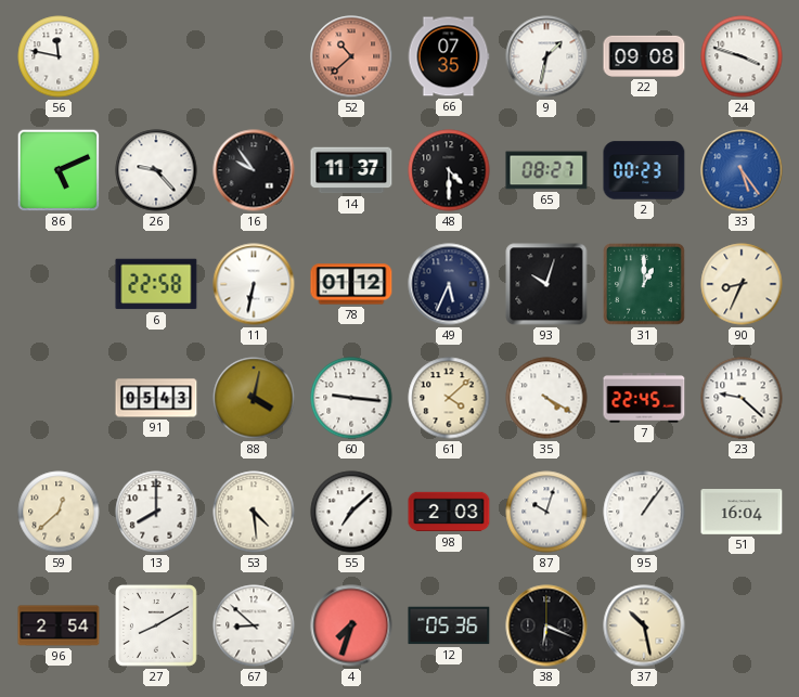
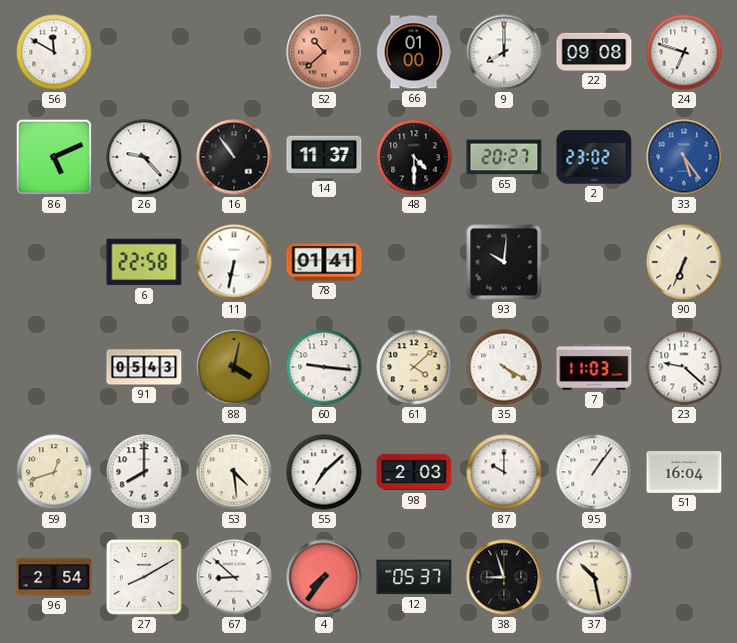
56: 11:47 -> 11:50
66: 07:35 -> 01:00
9: 1:32 -> 8:00
24: 3:48 -> 6:48
16: 9:54 -> 10:54
65: 08:27 -> 20:27
2: 00:23 -> 23:02
78: 01:12 -> 01:41
49: 5:34 -> none
93: 10:03 -> 10:01
31: 1:00 -> none
90: 8:34 -> 6:34
7: 22:45 -> 11:03
59: 12:38 -> 12:42
87: 10:03 -> 10:00
4: 7:33 -> 7:36
12: 05:36 -> 05:37
38: 6:19 -> 8:57
